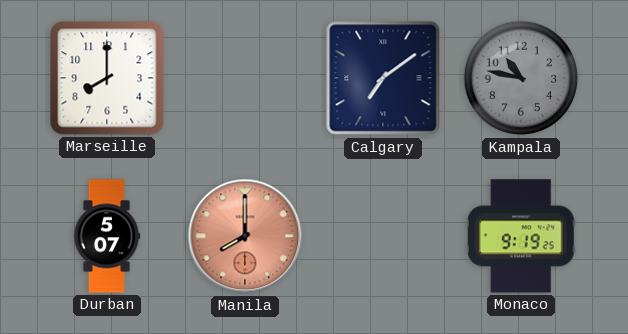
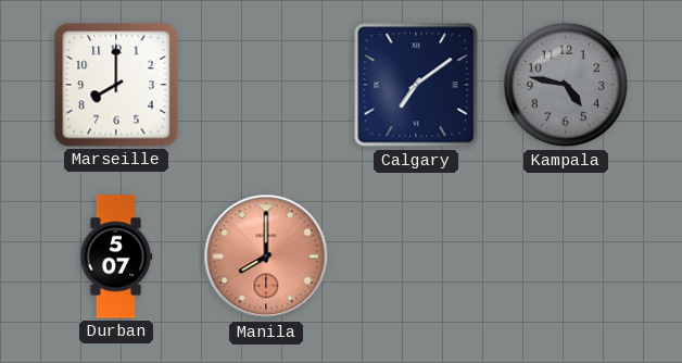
Kampala: 10:47 -> 4:47
Monaco: 9:19 -> none
